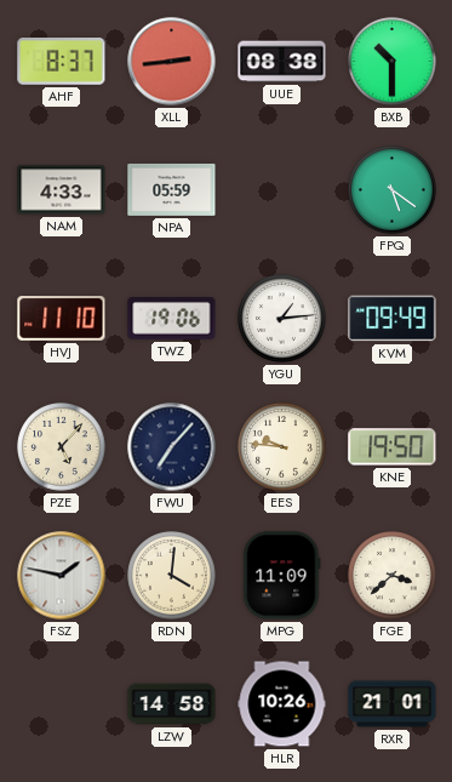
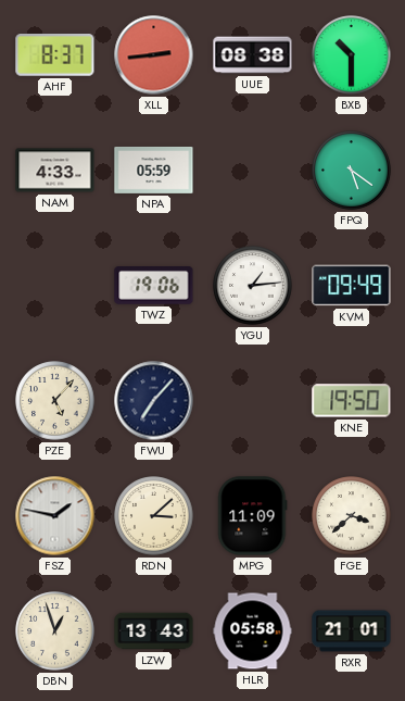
HVJ: 11:10 -> none
EES: 9:46 -> none
RDN: 4:01 -> 3:08
DBN: none -> 12:57
LZW: 14:58 -> 13:43
HLR: 10:26 -> 05:58
